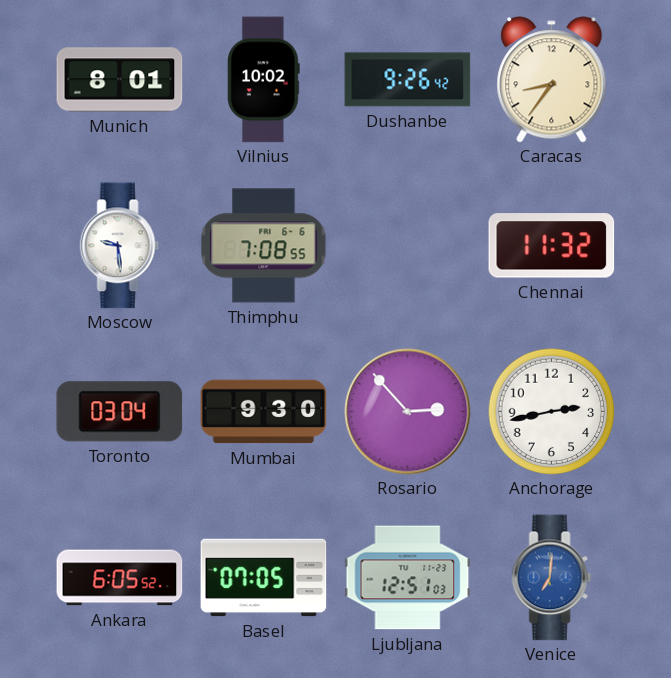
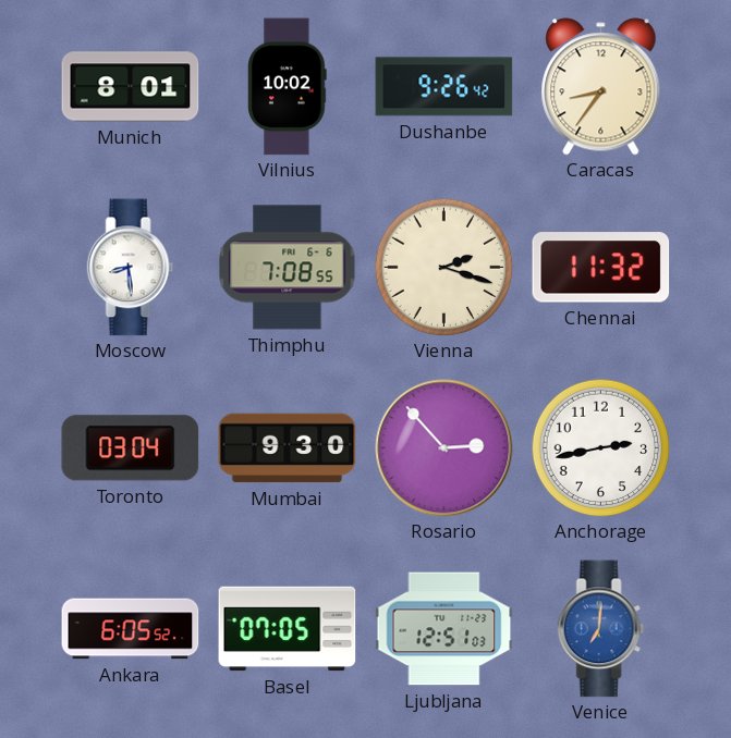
Moscow: 9:29 -> 8:29
Vienna: none -> 2:18
